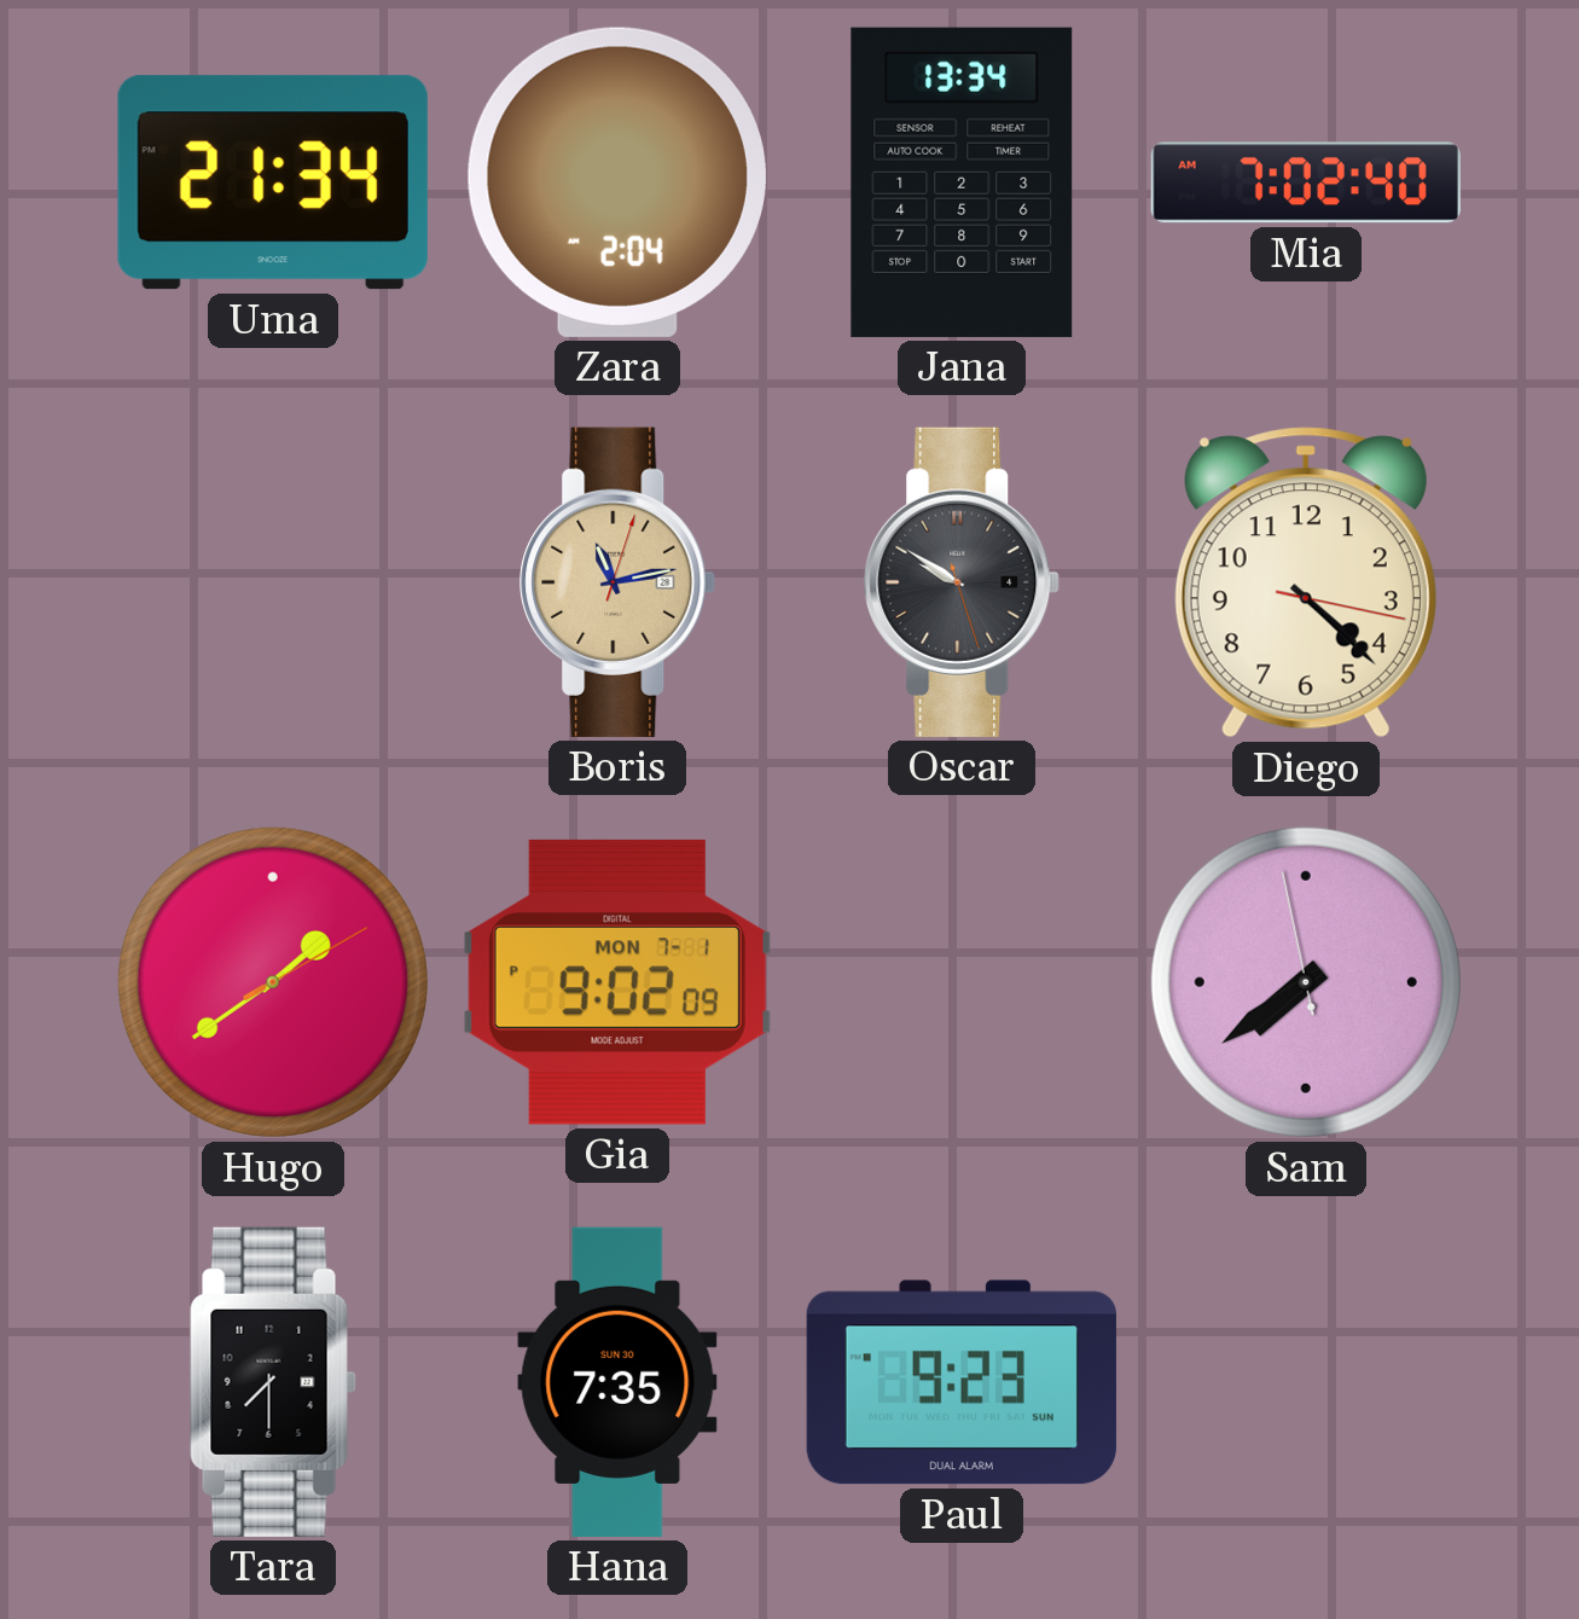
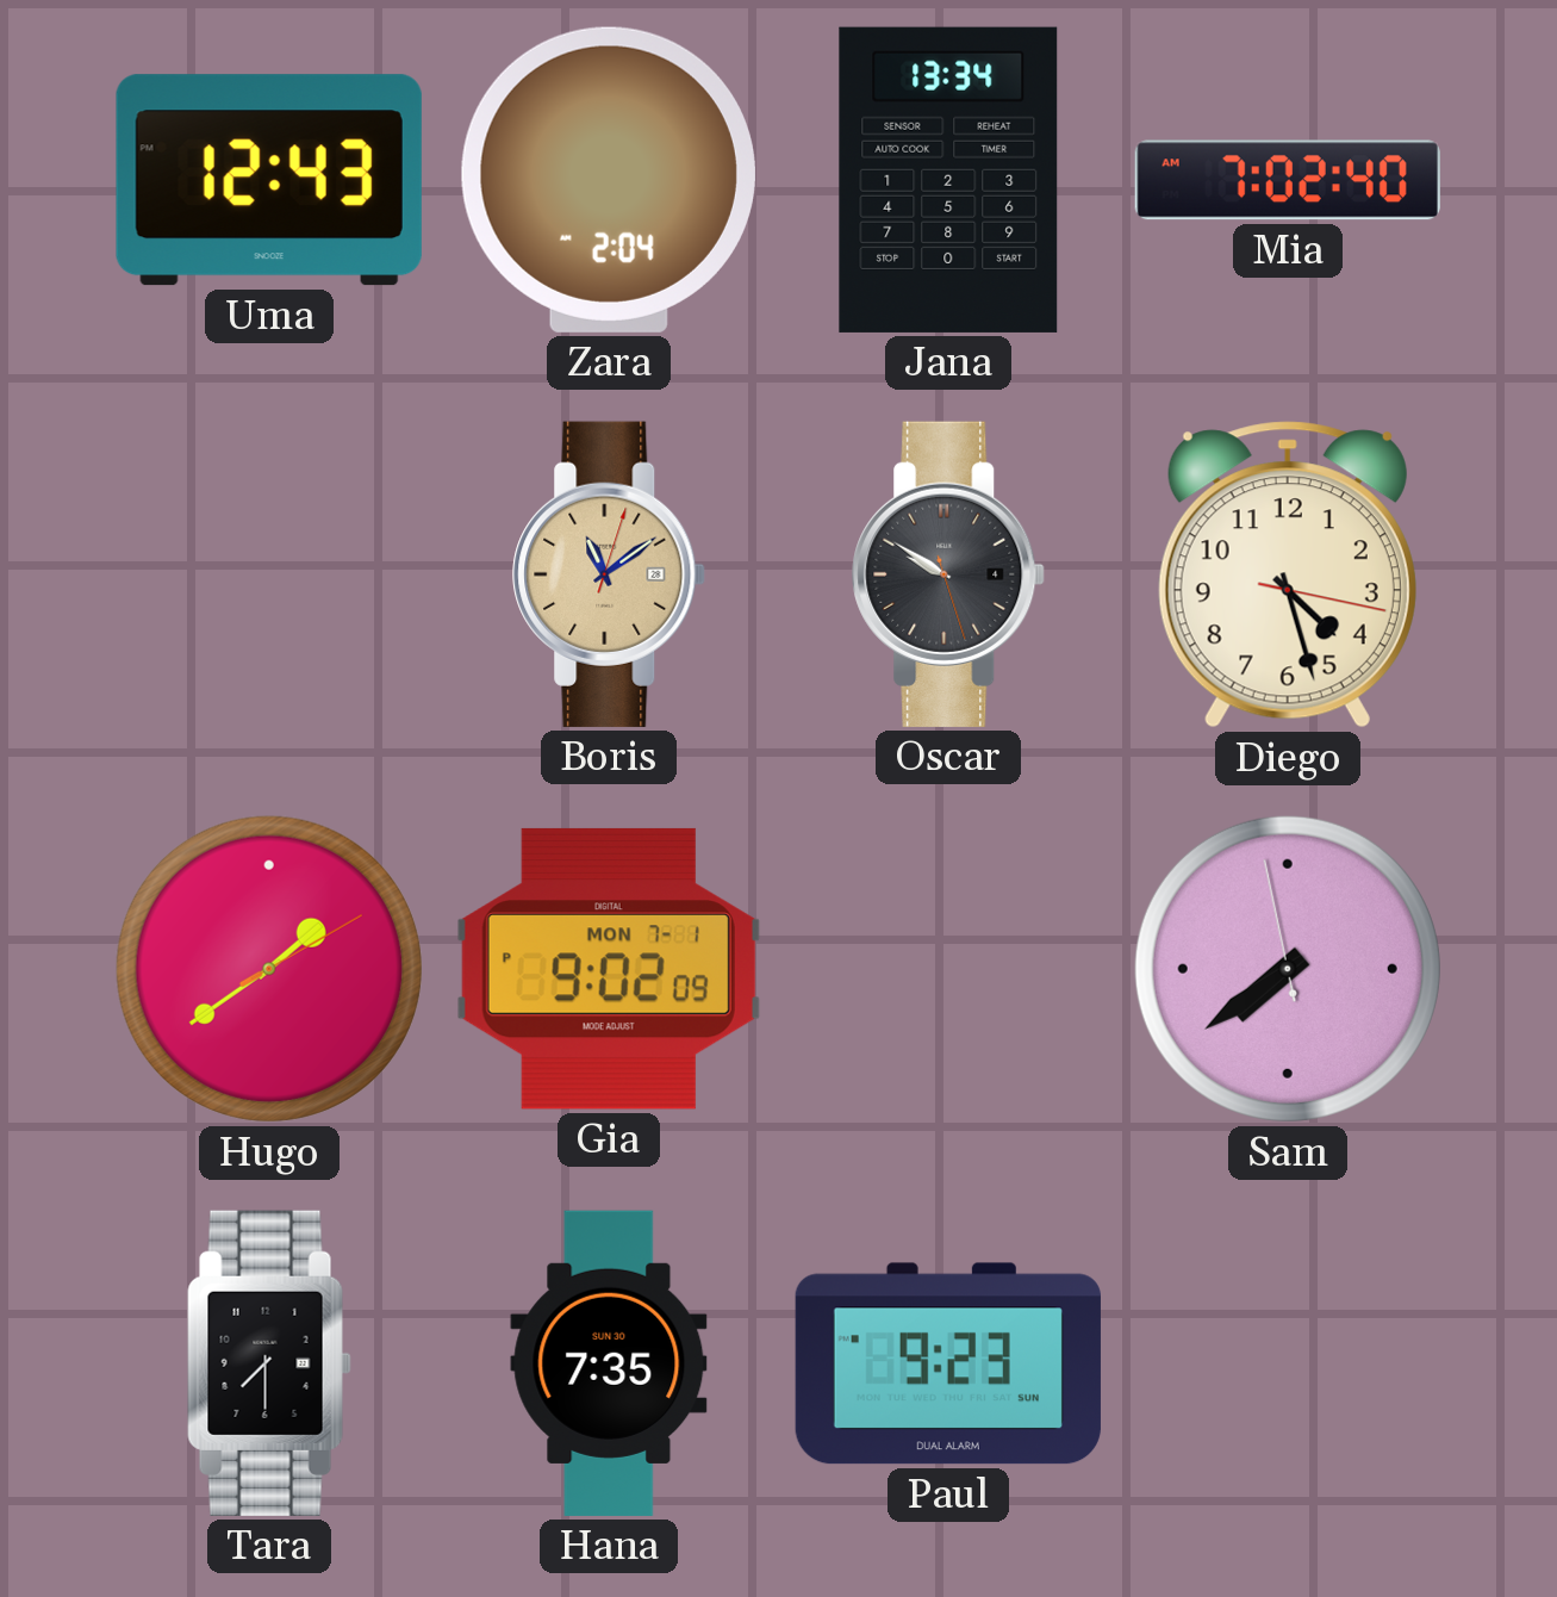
Uma: 21:34 -> 12:43
Boris: 11:13 -> 11:09
Diego: 4:22 -> 4:27
